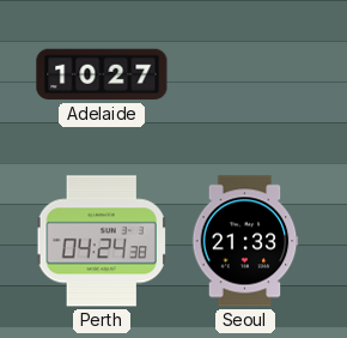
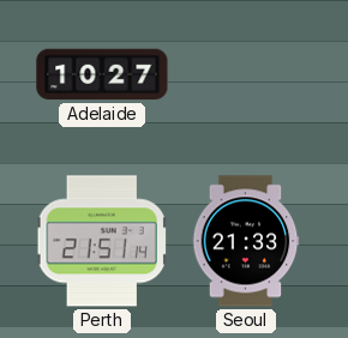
Perth: 04:24 -> 21:51
